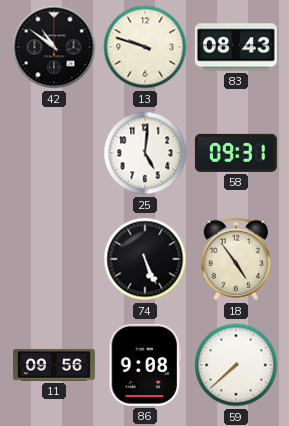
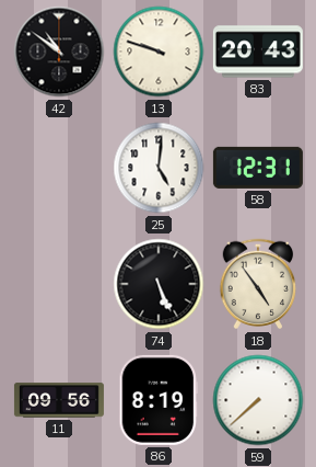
83: 08:43 -> 20:43
58: 09:31 -> 12:31
86: 9:08 -> 8:19
